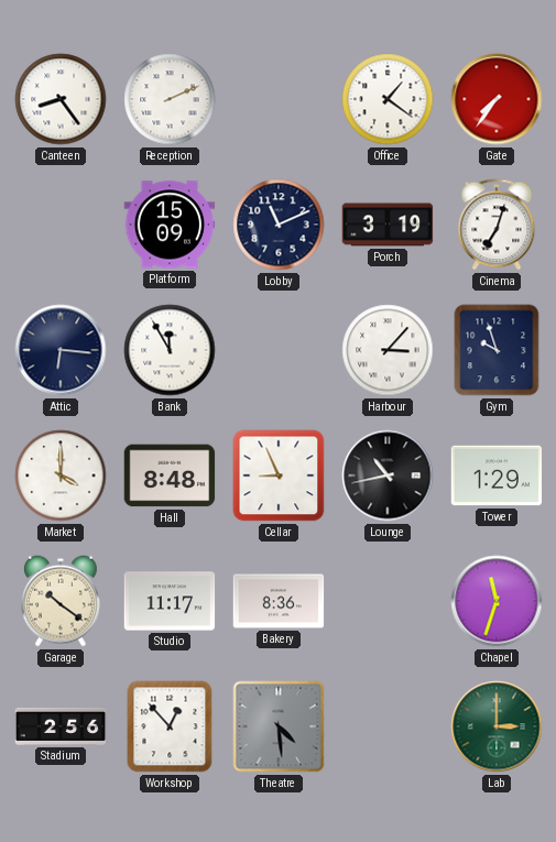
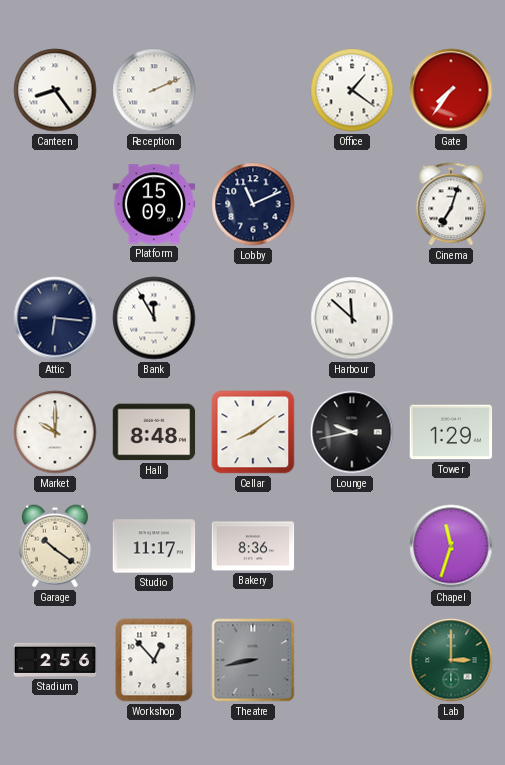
Porch: 3:19 -> none
Harbour: 3:07 -> 11:52
Gym: 9:57 -> none
Market: 4:00 -> 10:00
Cellar: 8:56 -> 8:09
Lounge: 10:43 -> 9:43
Theatre: 4:29 -> 8:43
